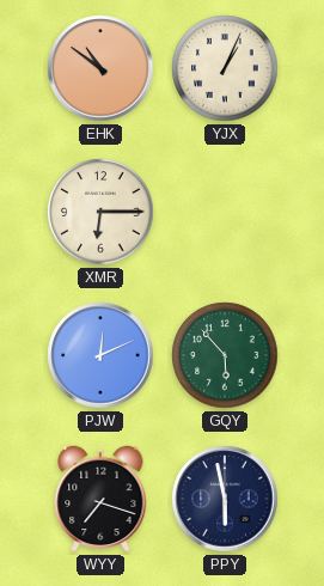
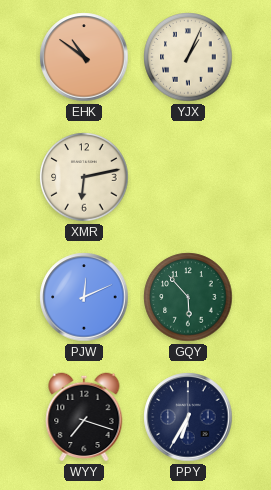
XMR: 6:15 -> 6:13
PPY: 5:58 -> 6:35
